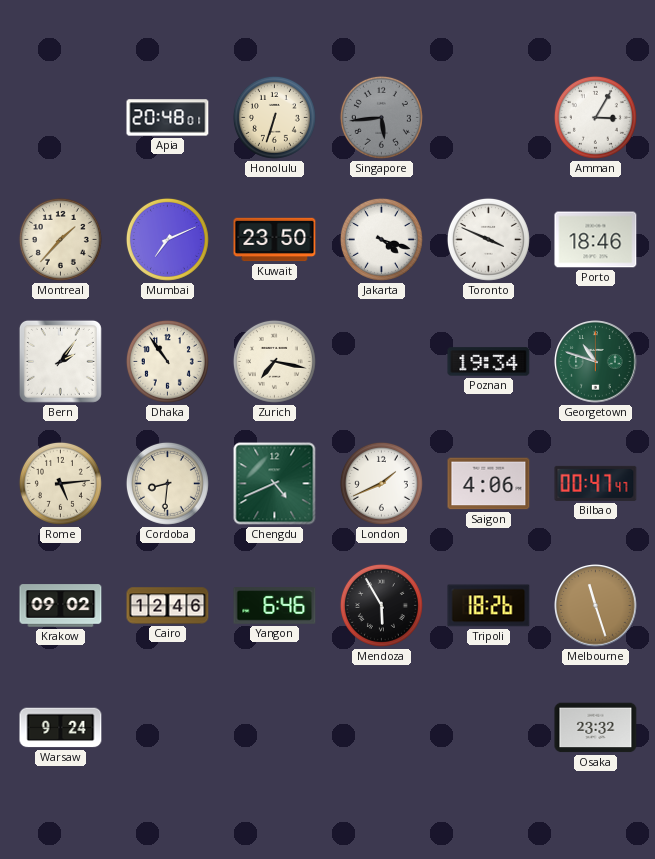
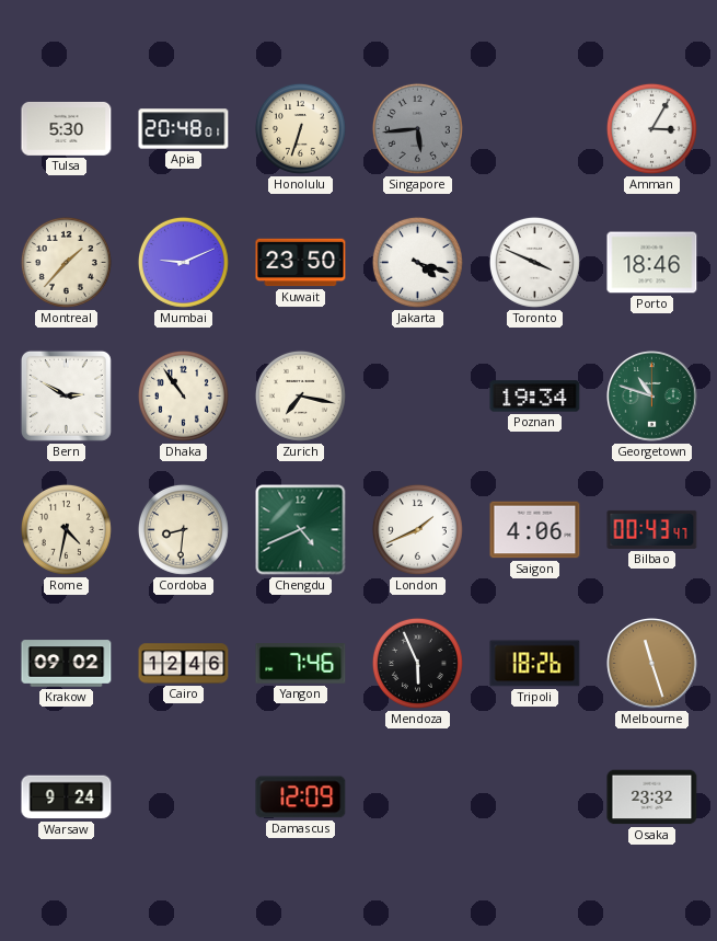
Tulsa: none -> 5:30
Mumbai: 7:11 -> 9:11
Bern: 2:06 -> 2:50
Rome: 5:14 -> 4:32
Bilbao: 00:47 -> 00:43
Yangon: 6:46 -> 7:46
Mendoza: 5:55 -> 5:56
Damascus: none -> 12:09
